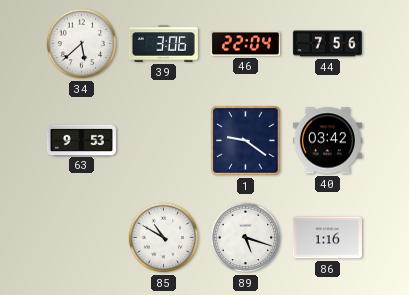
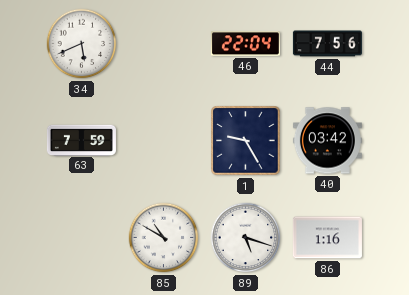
34: 5:38 -> 5:41
39: 3:06 -> none
63: 9:53 -> 7:59
1: 9:21 -> 9:25
